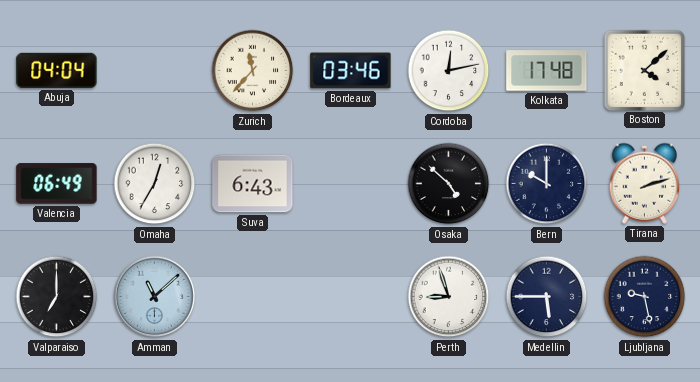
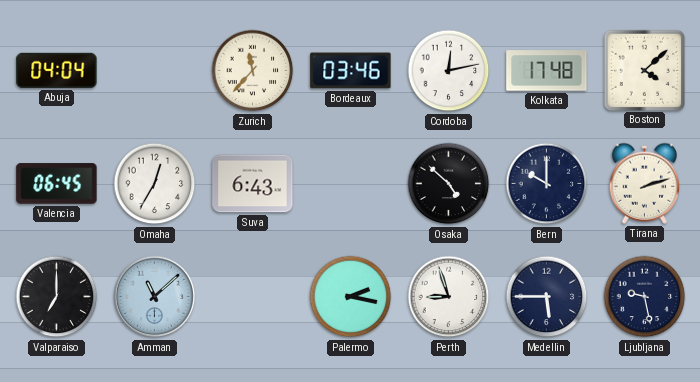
Valencia: 06:49 -> 06:45
Palermo: none -> 2:17
